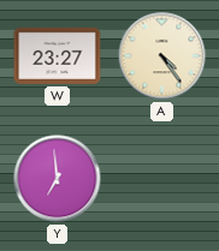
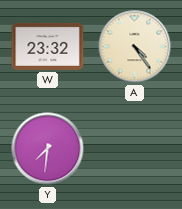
W: 23:27 -> 23:32
Y: 6:59 -> 7:31
